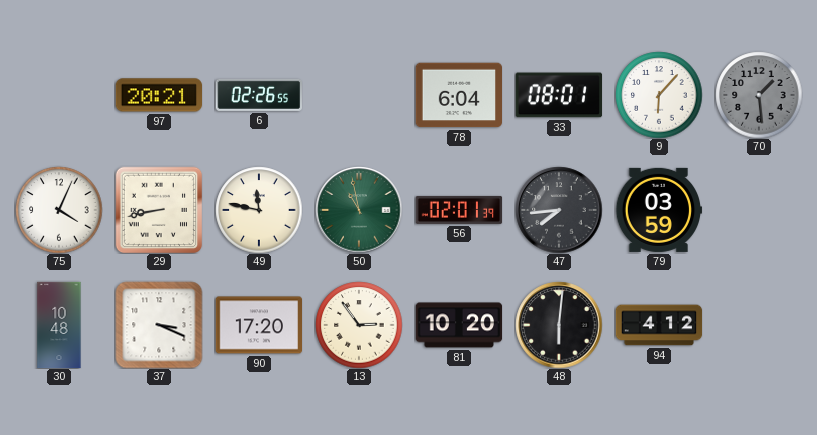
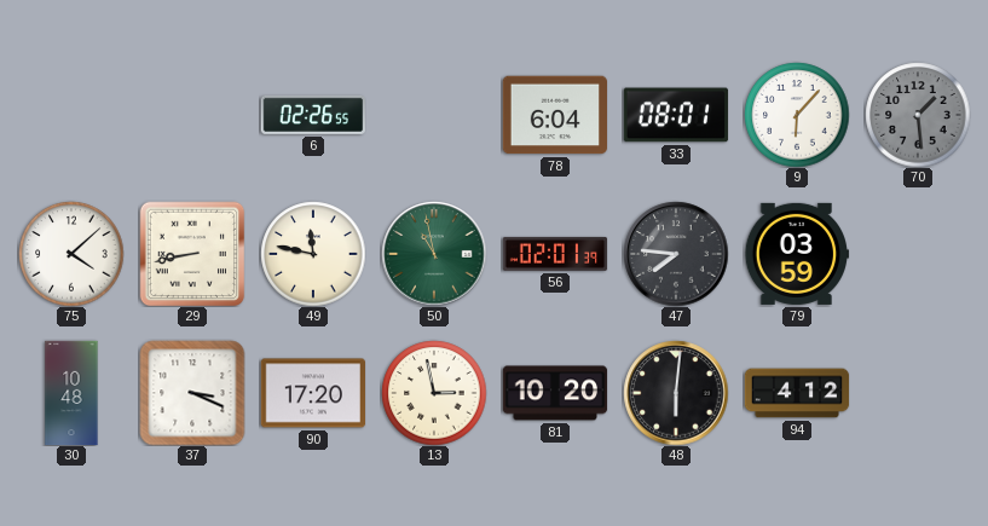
97: 20:21 -> none
75: 4:04 -> 4:08
47: 7:44 -> 7:46
13: 2:54 -> 2:58
